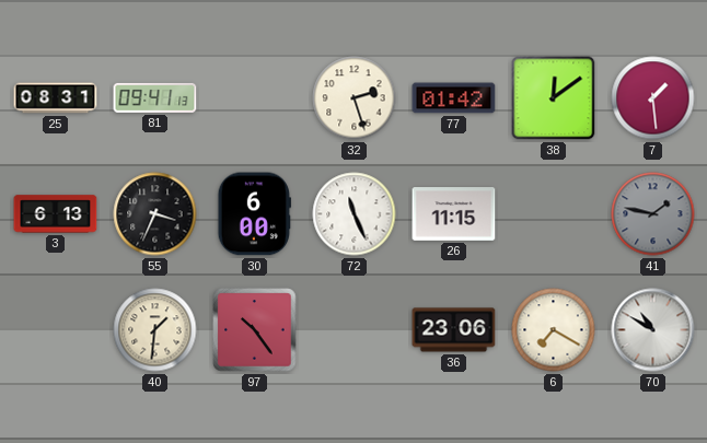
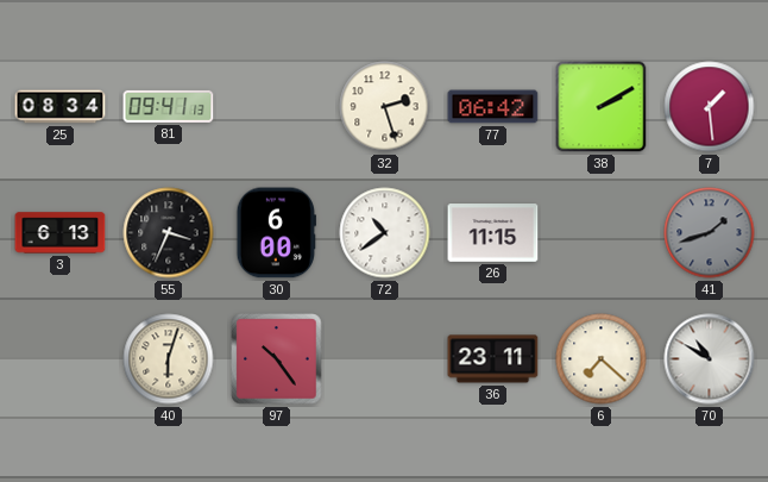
25: 08:31 -> 08:34
77: 01:42 -> 06:42
38: 12:09 -> 2:10
72: 11:26 -> 10:39
41: 1:47 -> 1:42
40: 1:31 -> 6:03
36: 23:06 -> 23:11
6: 7:20 -> 7:22
